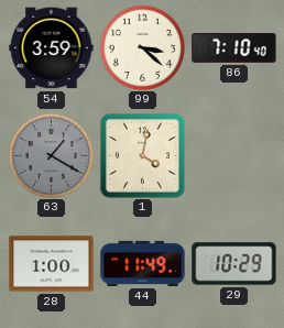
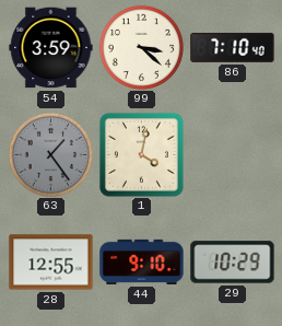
63: 1:20 -> 1:24
28: 1:00 -> 12:55
44: 11:49 -> 9:10
